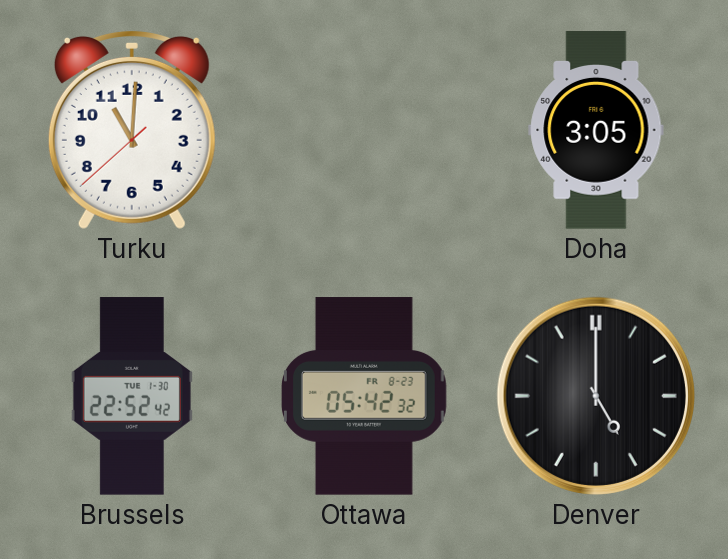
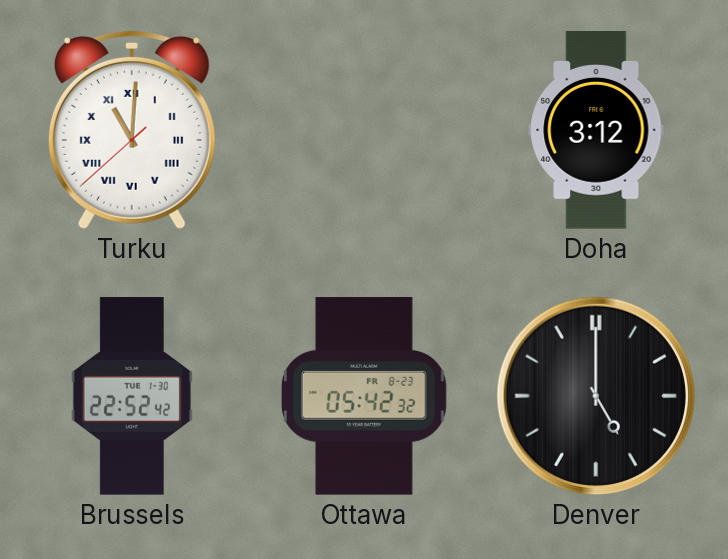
Turku numerals: Arabic -> Roman
Doha: 3:05 -> 3:12
